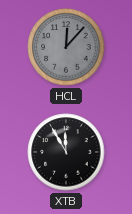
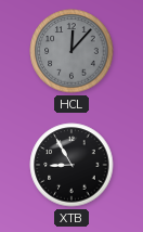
XTB: 11:55 -> 8:55
